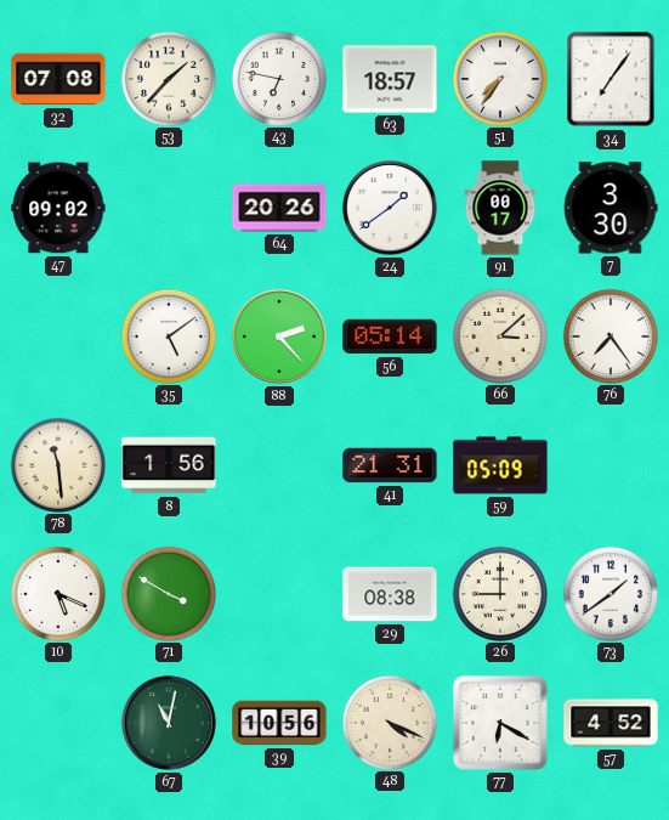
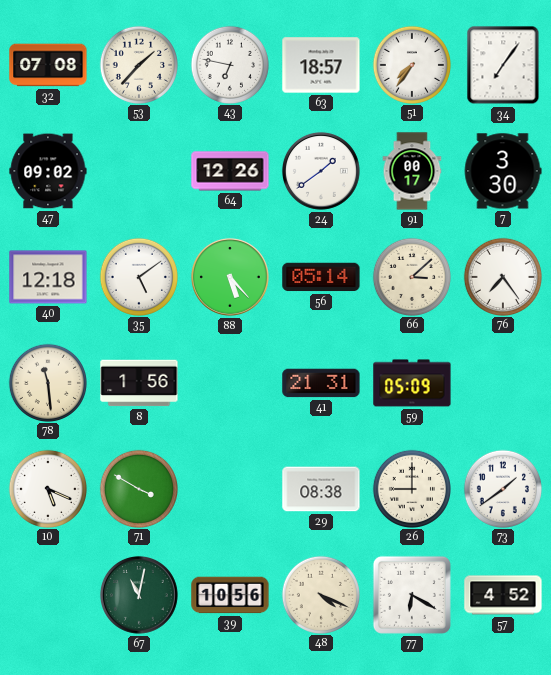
64: 20:26 -> 12:26
40: none -> 12:18
88: 2:23 -> 5:23
